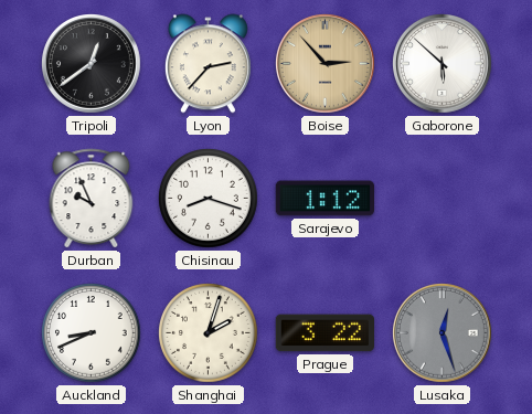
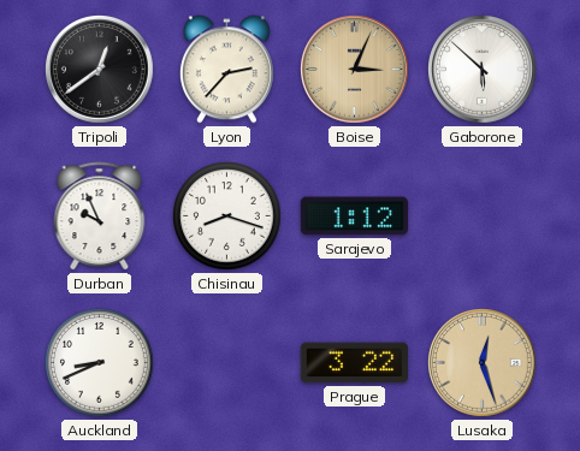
Boise: 2:53 -> 3:04
Shanghai: 2:03 -> none
Lusaka dial: grey -> champagne
